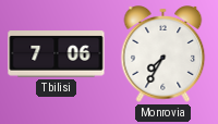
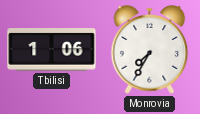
Tbilisi: 7:06 -> 1:06
